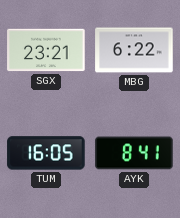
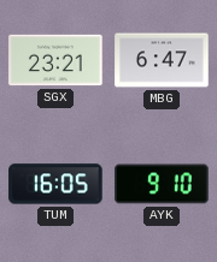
MBG: 6:22 -> 6:47
AYK: 8:41 -> 9:10
